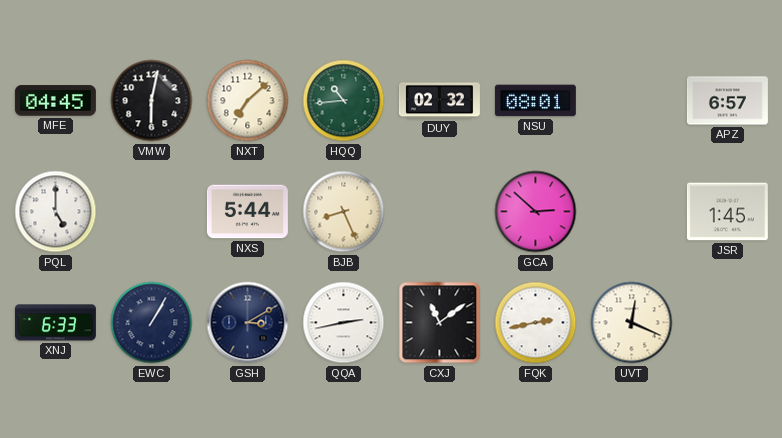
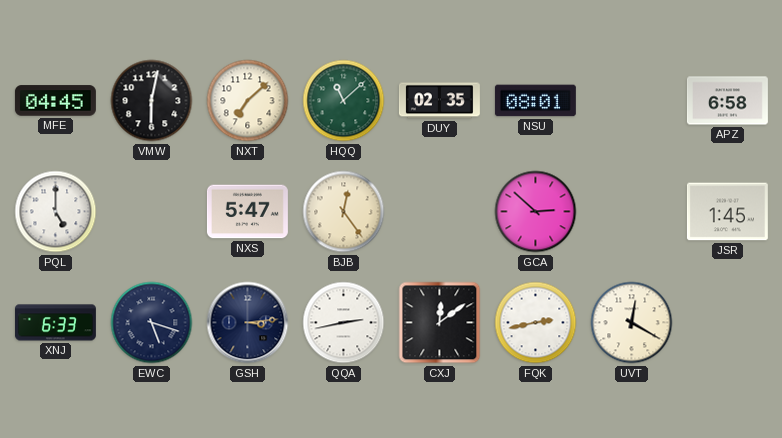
HQQ: 10:44 -> 11:08
DUY: 02:32 -> 02:35
APZ: 6:57 -> 6:58
NXS: 5:44 -> 5:47
BJB: 8:26 -> 12:24
EWC: 1:05 -> 5:18
GSH: 3:10 -> 3:14
CXJ: 11:09 -> 12:09
UVT: 12:19 -> 12:20
